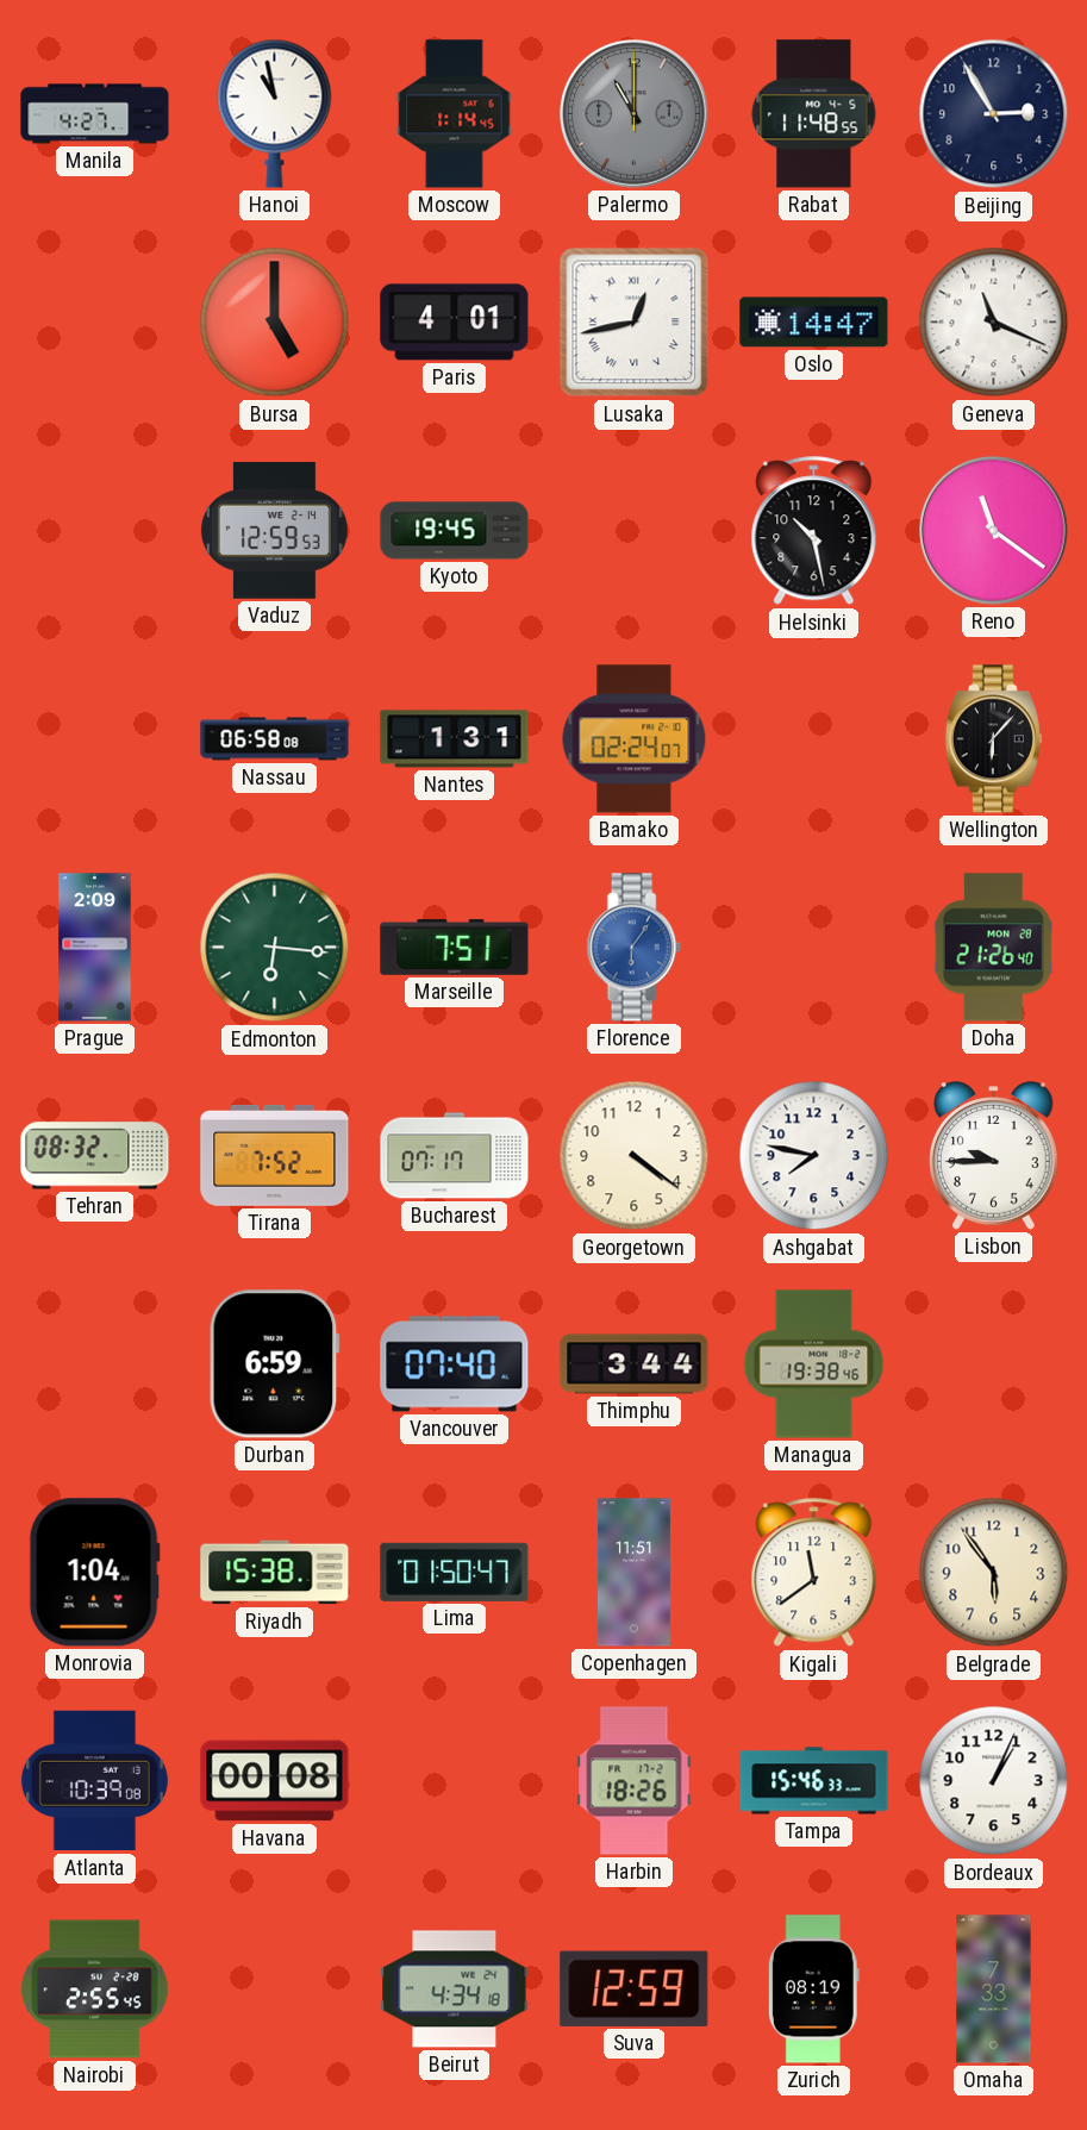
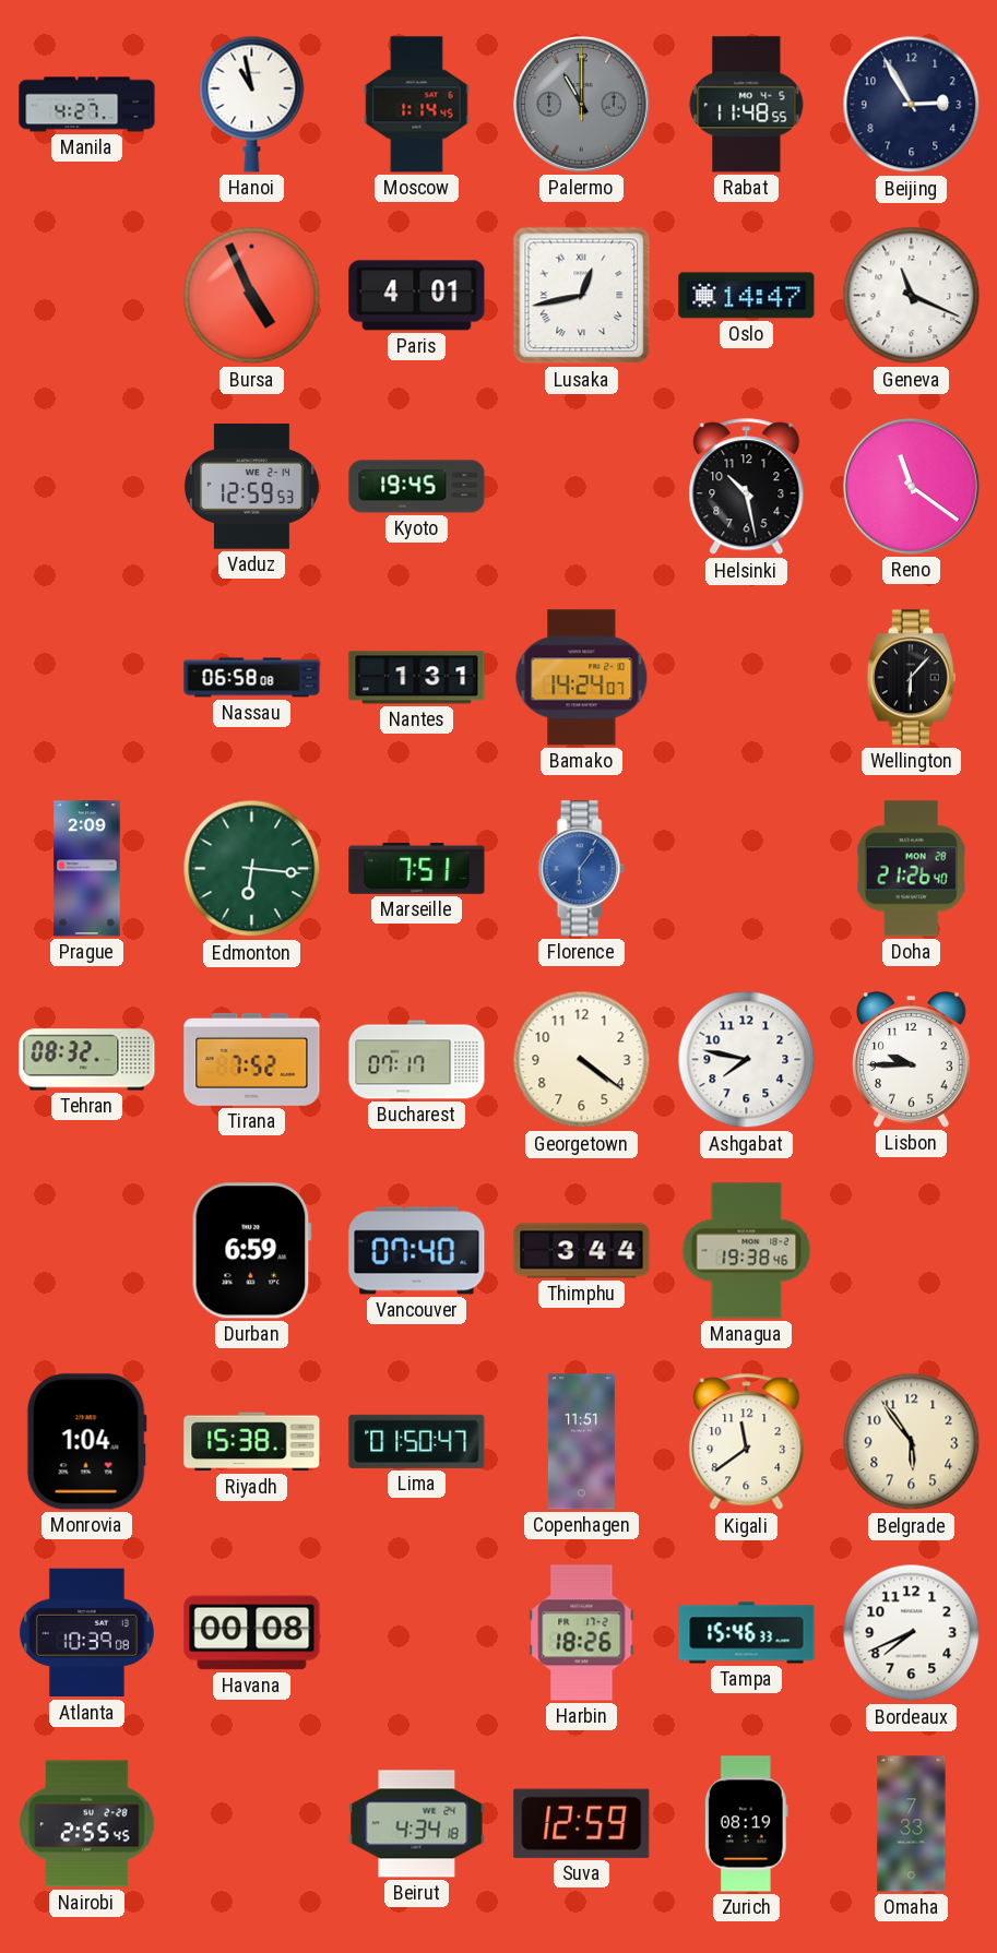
Bursa: 5:00 -> 4:56
Bamako: 02:24 -> 14:24
Bordeaux: 1:04 -> 7:41
